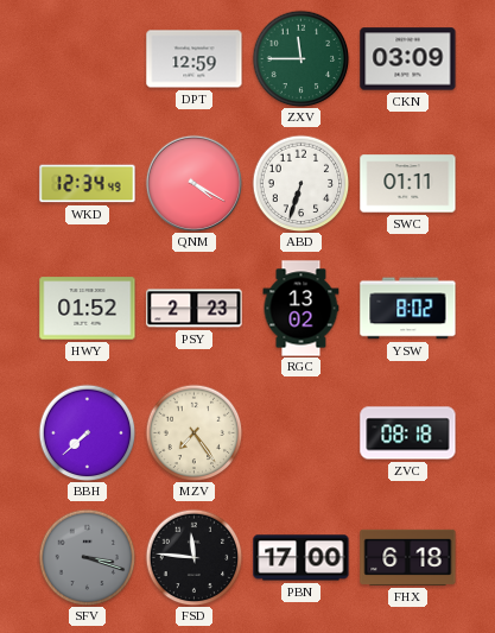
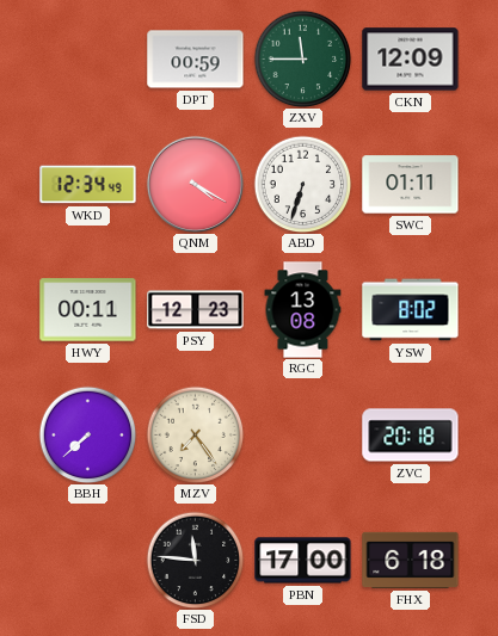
DPT: 12:59 -> 00:59
CKN: 03:09 -> 12:09
HWY: 01:52 -> 00:11
PSY: 2:23 -> 12:23
RGC: 13:02 -> 13:08
ZVC: 08:18 -> 20:18
SFV: 3:18 -> none
